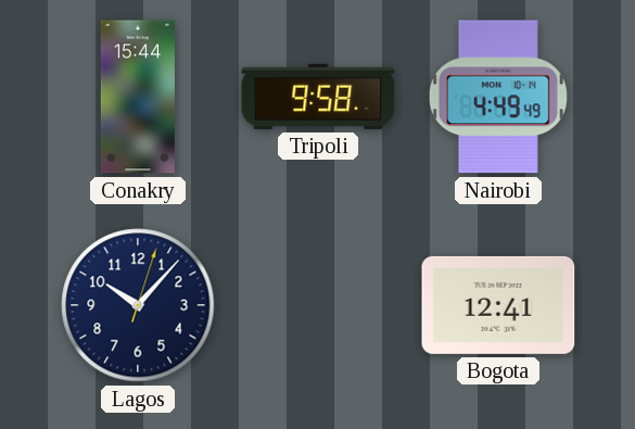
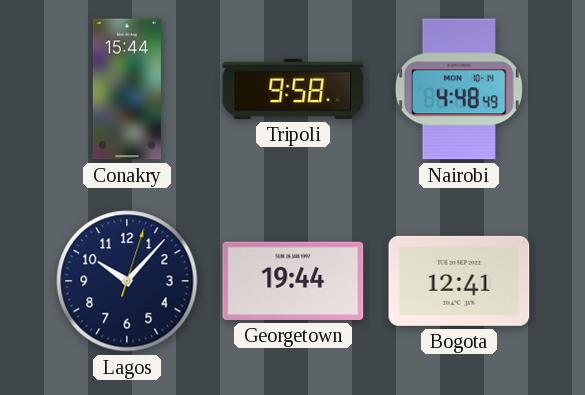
Nairobi: 4:49 -> 4:48
Georgetown: none -> 19:44
